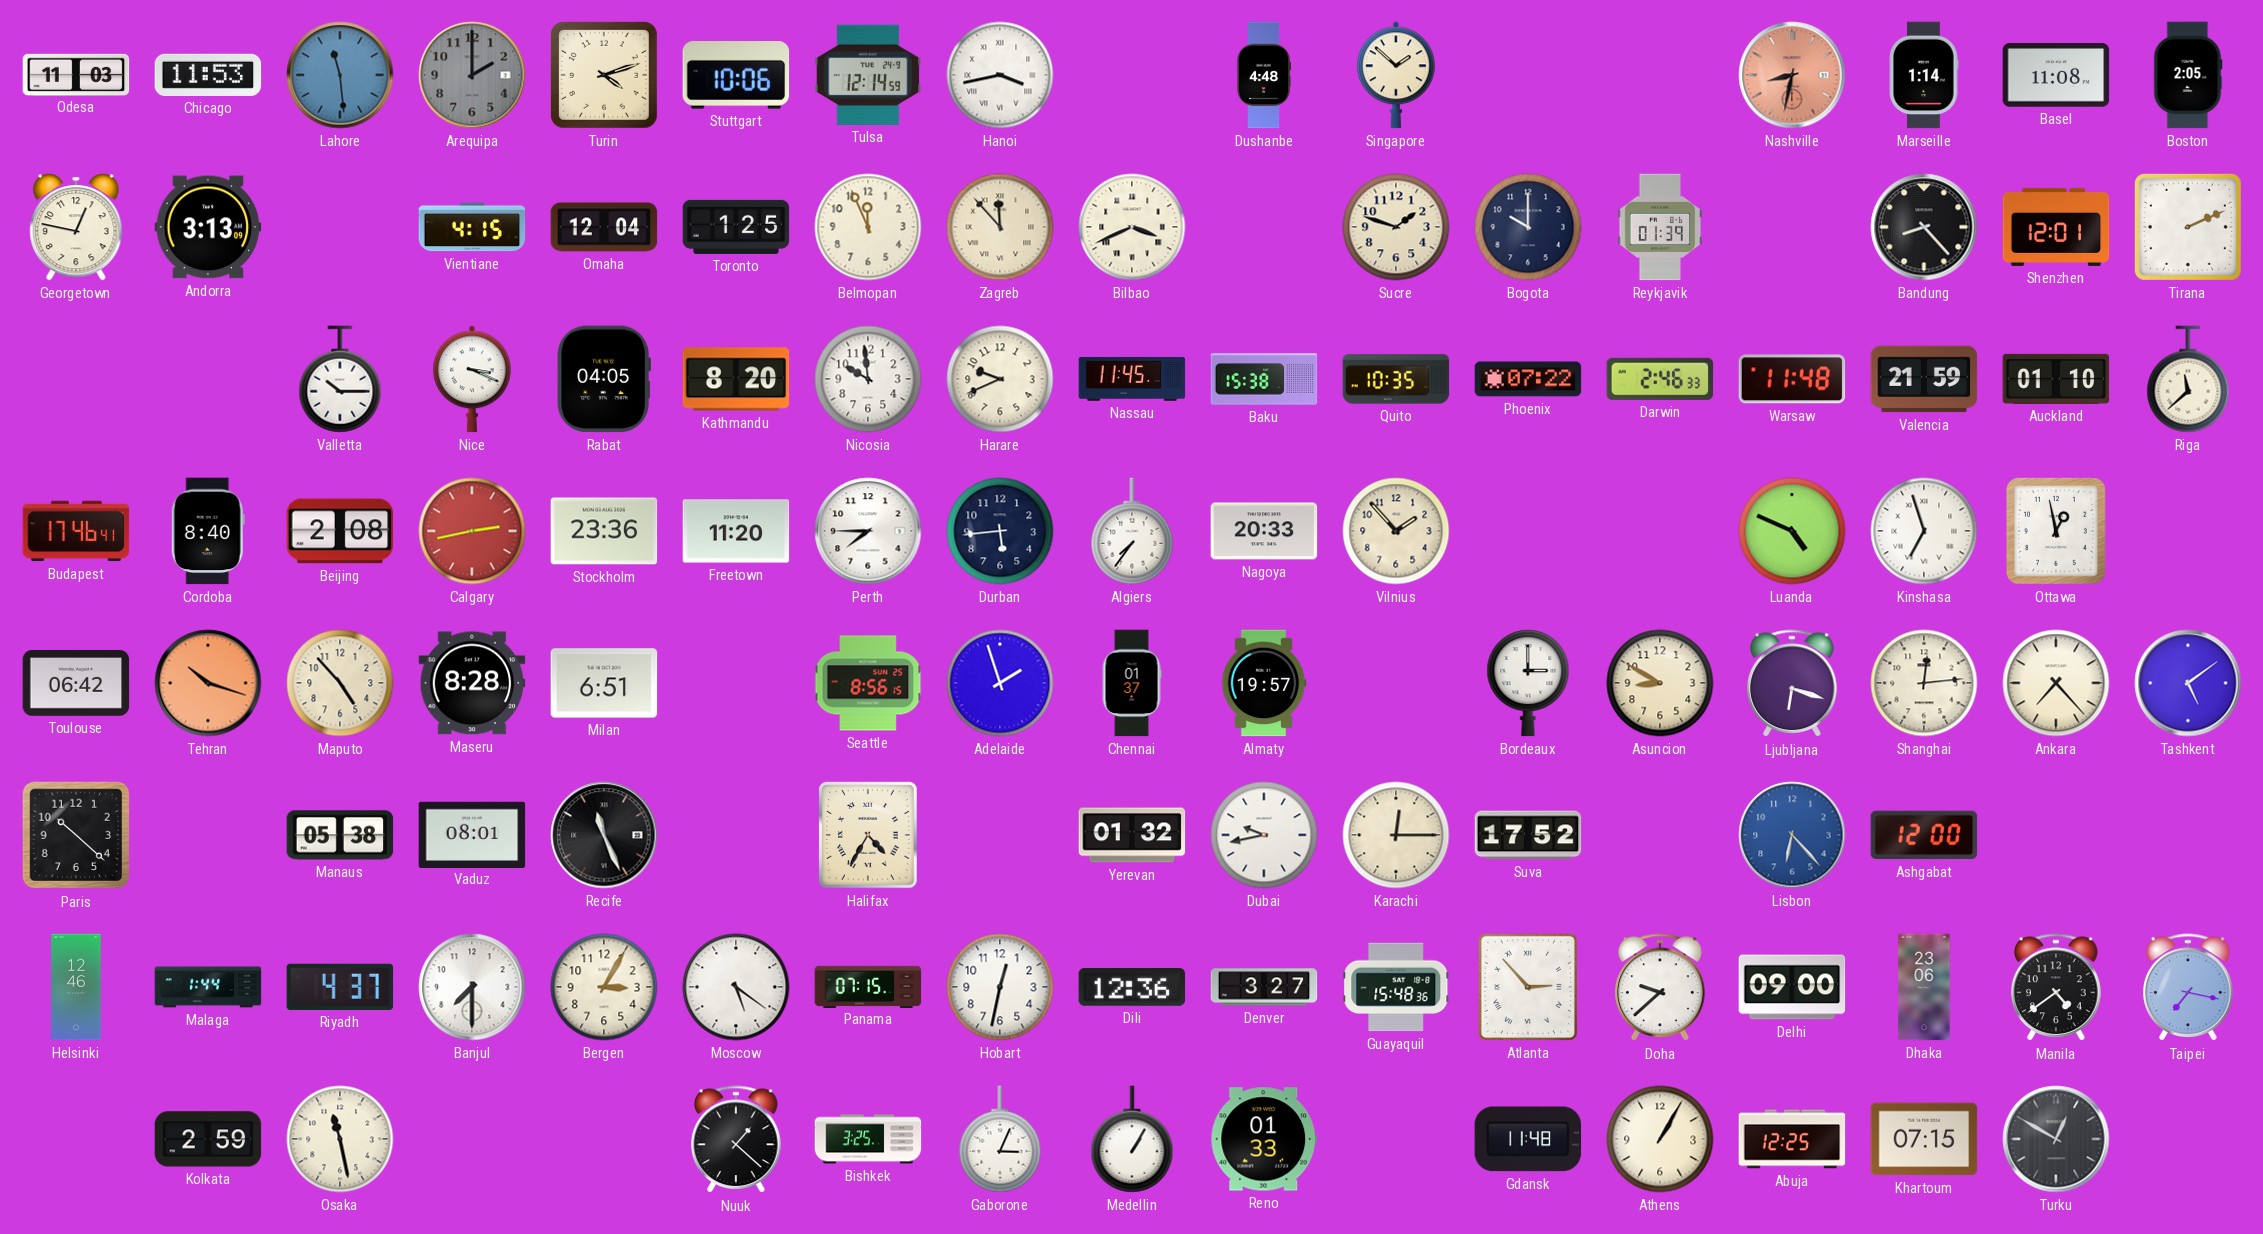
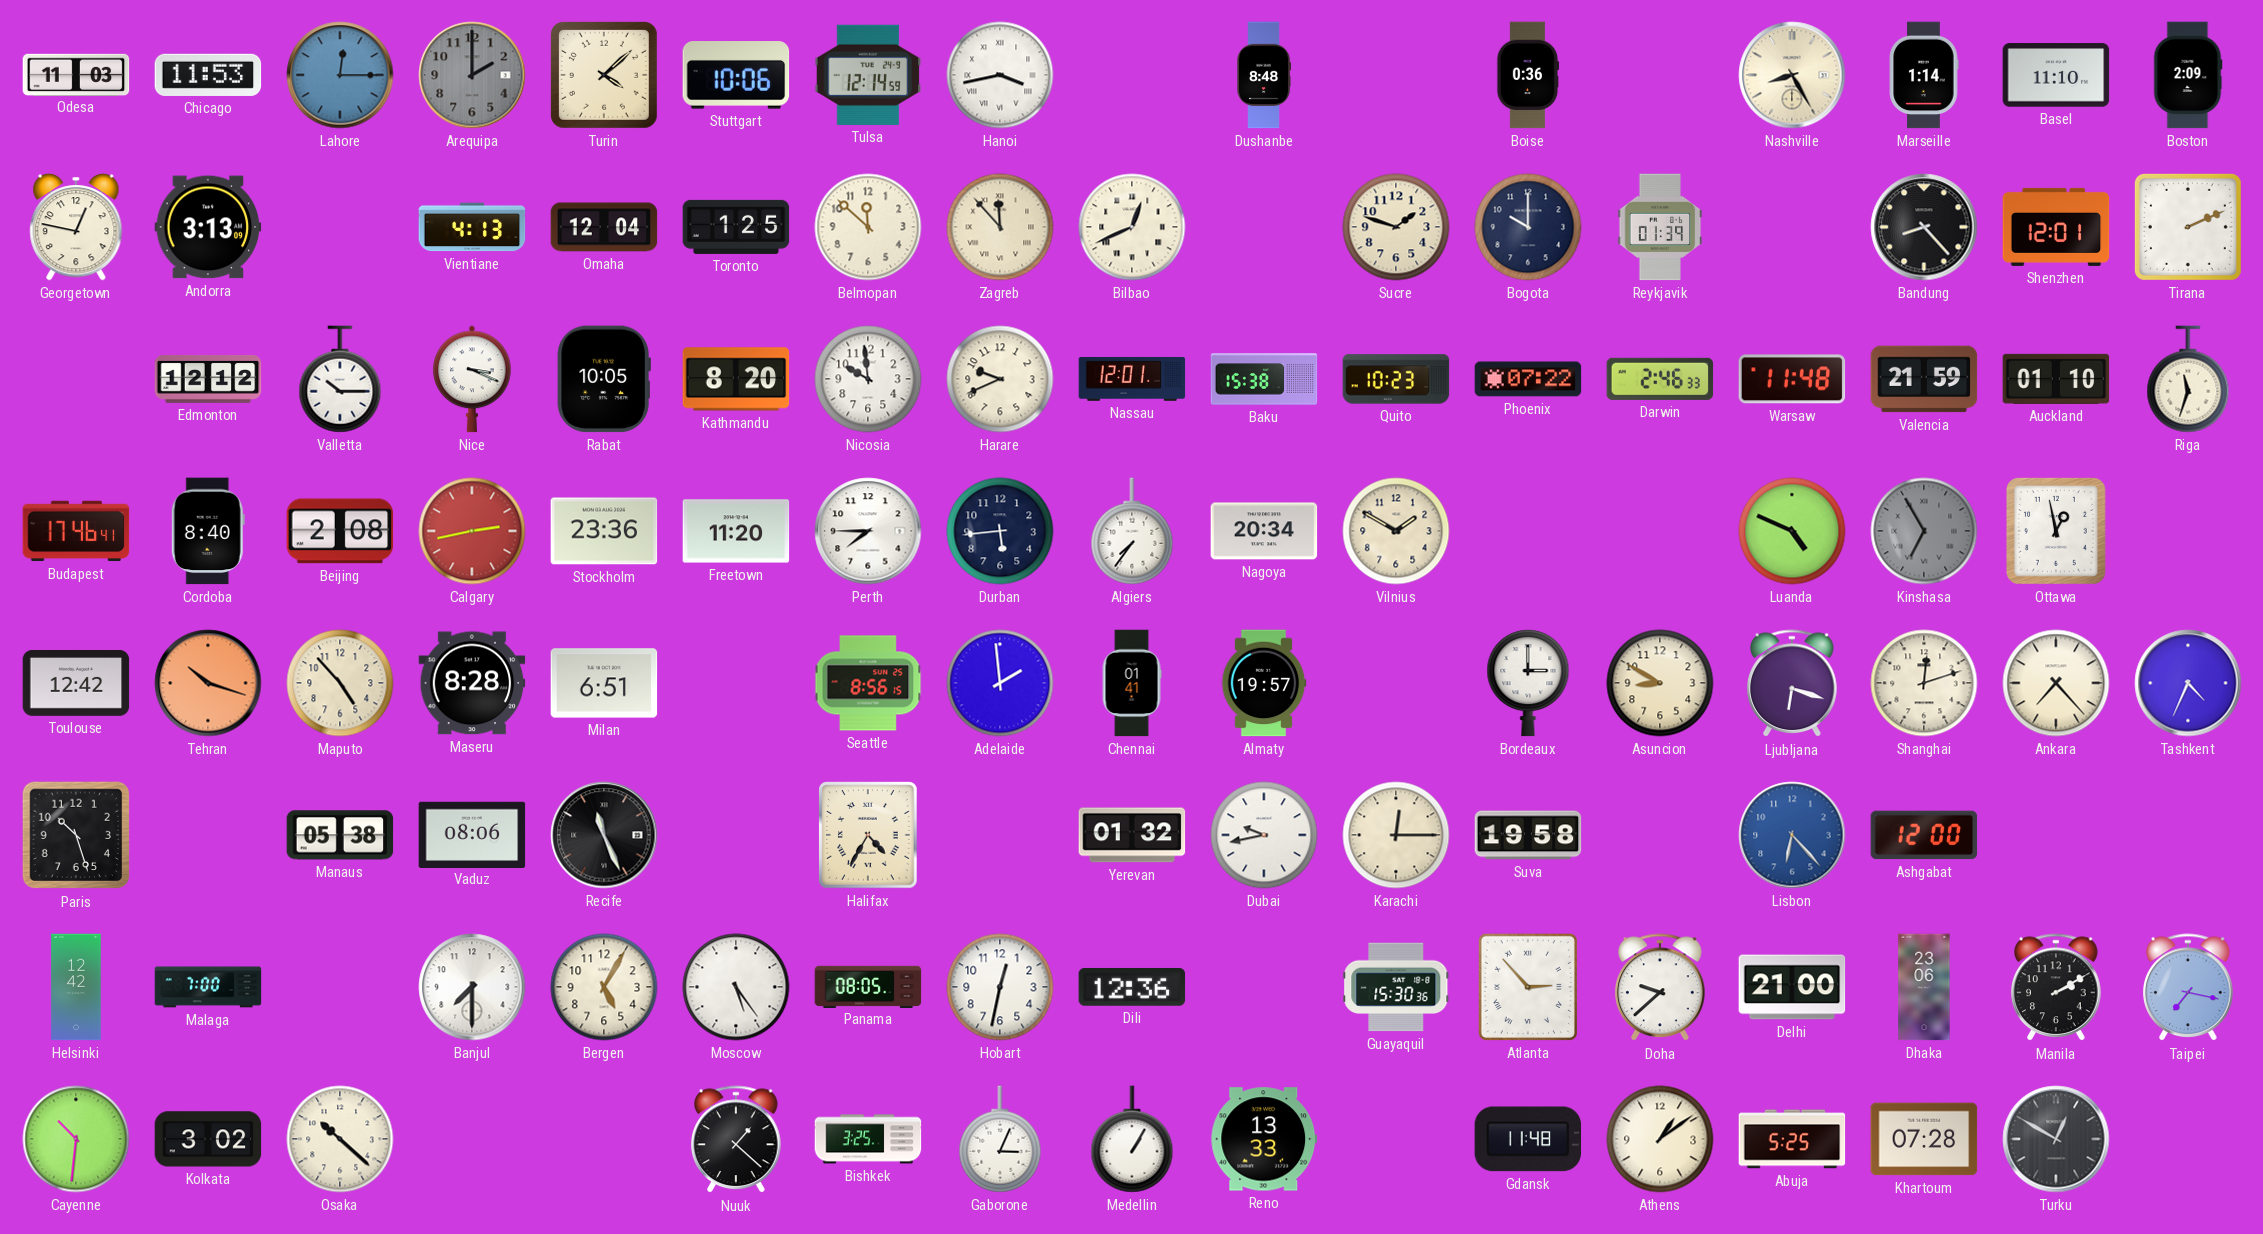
Lahore: 11:29 -> 12:15
Turin: 4:12 -> 4:08
Dushanbe: 4:48 -> 8:48
Singapore: 1:52 -> none
Boise: none -> 0:36
Nashville: 8:32 -> 8:25
Nashville dial: salmon -> cream
Basel: 11:08 -> 11:10
Boston: 2:05 -> 2:09
Vientiane: 4:15 -> 4:13
Belmopan: 11:56 -> 11:52
Bilbao: 3:41 -> 12:41
Edmonton: none -> 12:12
Rabat: 04:05 -> 10:05
Nassau: 11:45 -> 12:01
Quito: 10:35 -> 10:23
Riga: 11:38 -> 11:33
Nagoya: 20:33 -> 20:34
Vilnius: 1:53 -> 1:50
Kinshasa: 6:57 -> 6:55
Kinshasa dial: white -> grey
Toulouse: 06:42 -> 12:42
Adelaide: 1:57 -> 1:59
Chennai: 01:37 -> 01:41
Shanghai: 12:14 -> 12:12
Tashkent: 5:09 -> 4:34
Paris: 10:22 -> 10:27
Vaduz: 08:01 -> 08:06
Suva: 17:52 -> 19:58
Helsinki: 12:46 -> 12:42
Malaga: 1:44 -> 7:00
Riyadh: 4:37 -> none
Bergen: 3:05 -> 5:05
Moscow: 5:21 -> 5:24
Panama: 07:15 -> 08:05
Denver: 3:27 -> none
Guayaquil: 15:48 -> 15:30
Delhi: 09:00 -> 21:00
Manila: 4:39 -> 2:10
Cayenne: none -> 10:31
Kolkata: 2:59 -> 3:02
Osaka: 11:28 -> 10:22
Reno: 01:33 -> 13:33
Athens: 1:05 -> 1:09
Abuja: 12:25 -> 5:25
Khartoum: 07:15 -> 07:28
